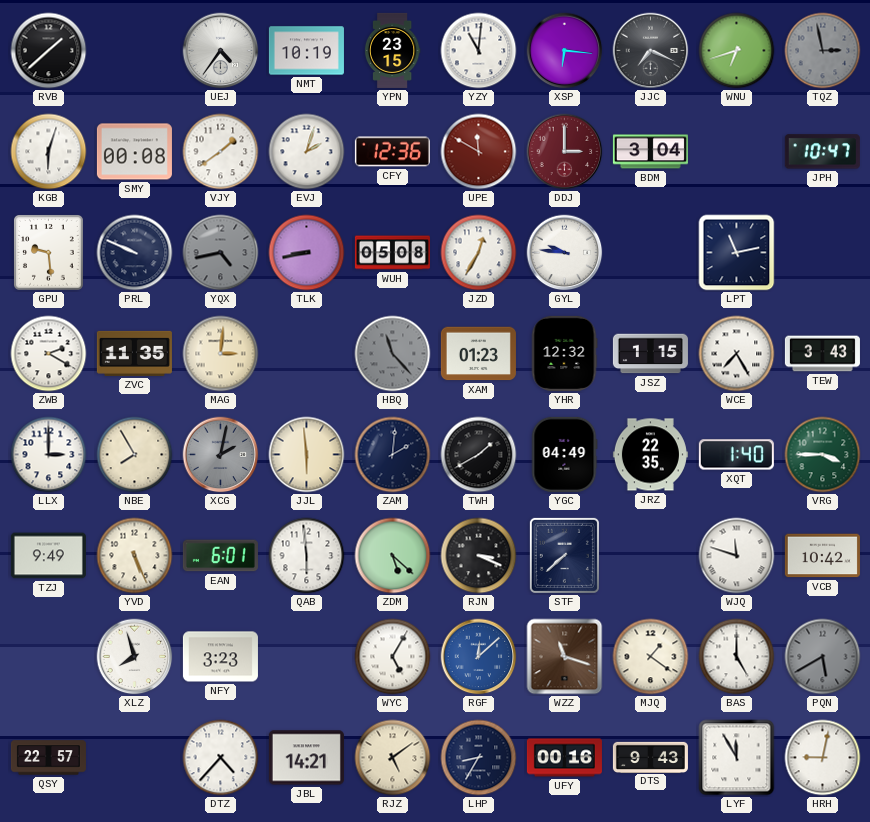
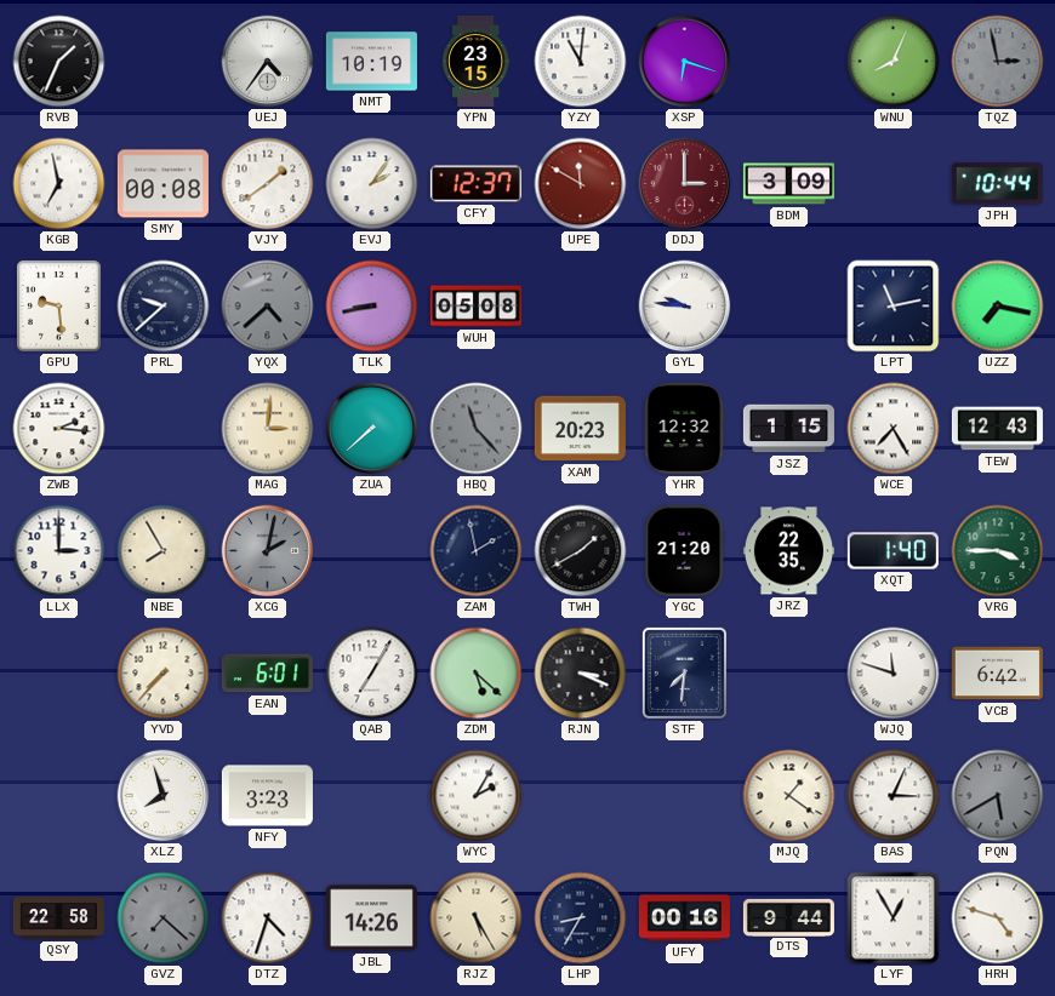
RVB: 1:38 -> 1:34
XSP: 6:16 -> 6:18
JJC: 7:19 -> none
WNU: 6:42 -> 8:04
KGB: 6:03 -> 6:58
EVJ: 2:03 -> 2:06
CFY: 12:36 -> 12:37
BDM: 3:04 -> 3:09
JPH: 10:47 -> 10:44
PRL: 9:49 -> 9:38
YQX: 4:43 -> 4:38
JZD: 12:35 -> none
UZZ: none -> 7:17
ZWB: 2:20 -> 2:16
ZVC: 11:35 -> none
ZUA: none -> 7:38
XAM: 01:23 -> 20:23
TEW: 3:43 -> 12:43
JJL: 5:59 -> none
ZAM: 2:01 -> 1:58
YGC: 04:49 -> 21:20
TZJ: 9:49 -> none
YVD: 5:26 -> 7:37
QAB: 5:59 -> 7:05
STF: 7:38 -> 7:31
VCB: 10:42 -> 6:42
WYC: 5:05 -> 2:05
RGF: 12:08 -> none
WZZ: 11:18 -> none
BAS: 5:00 -> 3:04
QSY: 22:57 -> 22:58
GVZ: none -> 7:22
DTZ: 4:37 -> 4:33
JBL: 14:21 -> 14:26
RJZ: 5:09 -> 5:25
DTS: 9:43 -> 9:44
LYF: 11:55 -> 12:55
HRH: 9:02 -> 4:48
